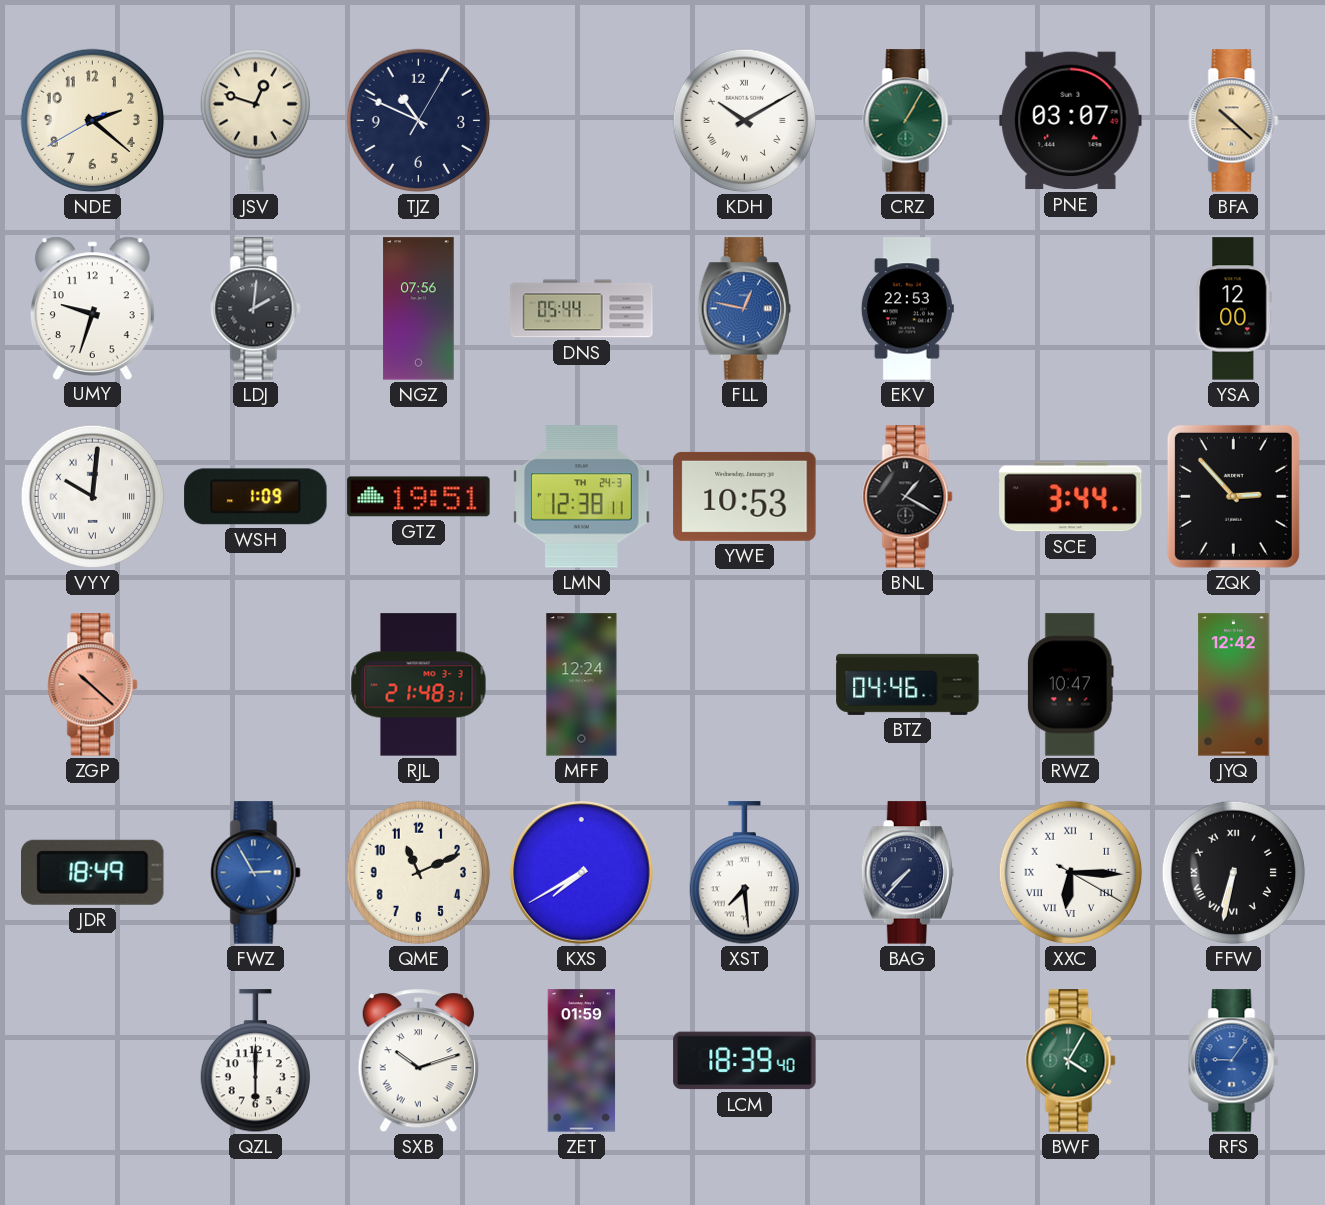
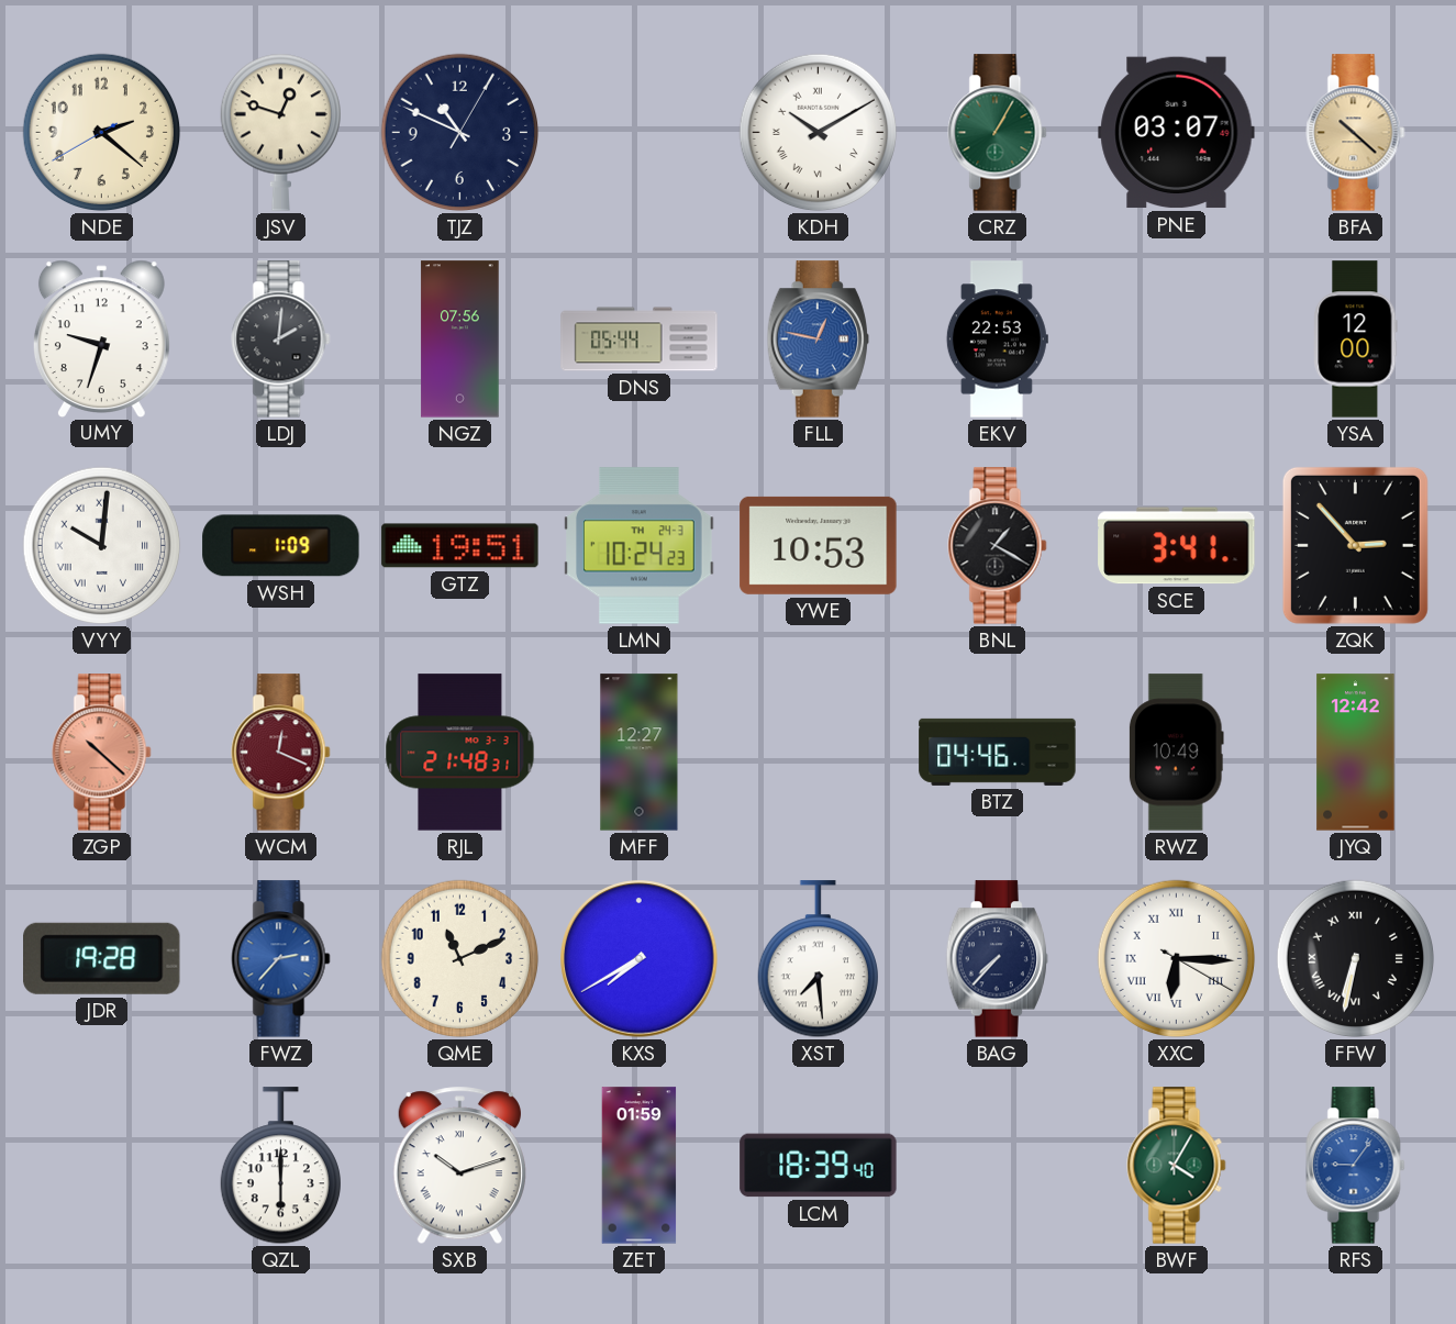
LMN: 12:38 -> 10:24
SCE: 3:44 -> 3:41
WCM: none -> 12:19
MFF: 12:24 -> 12:27
RWZ: 10:47 -> 10:49
JDR: 18:49 -> 19:28
FWZ: 2:55 -> 2:37
